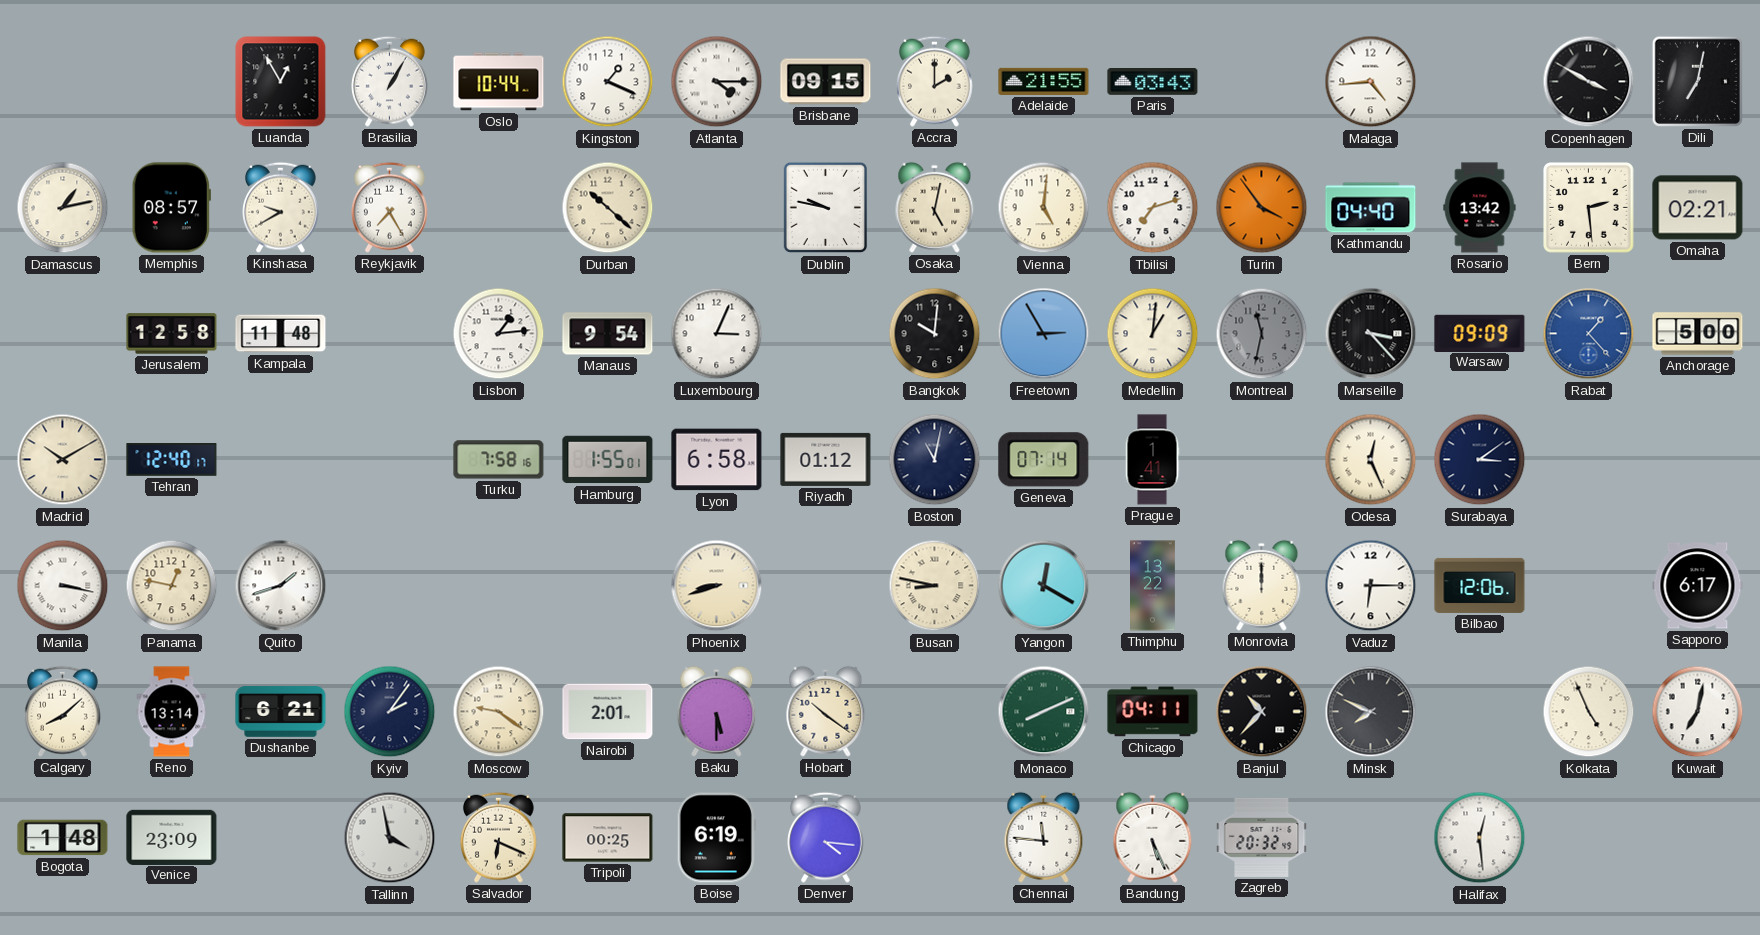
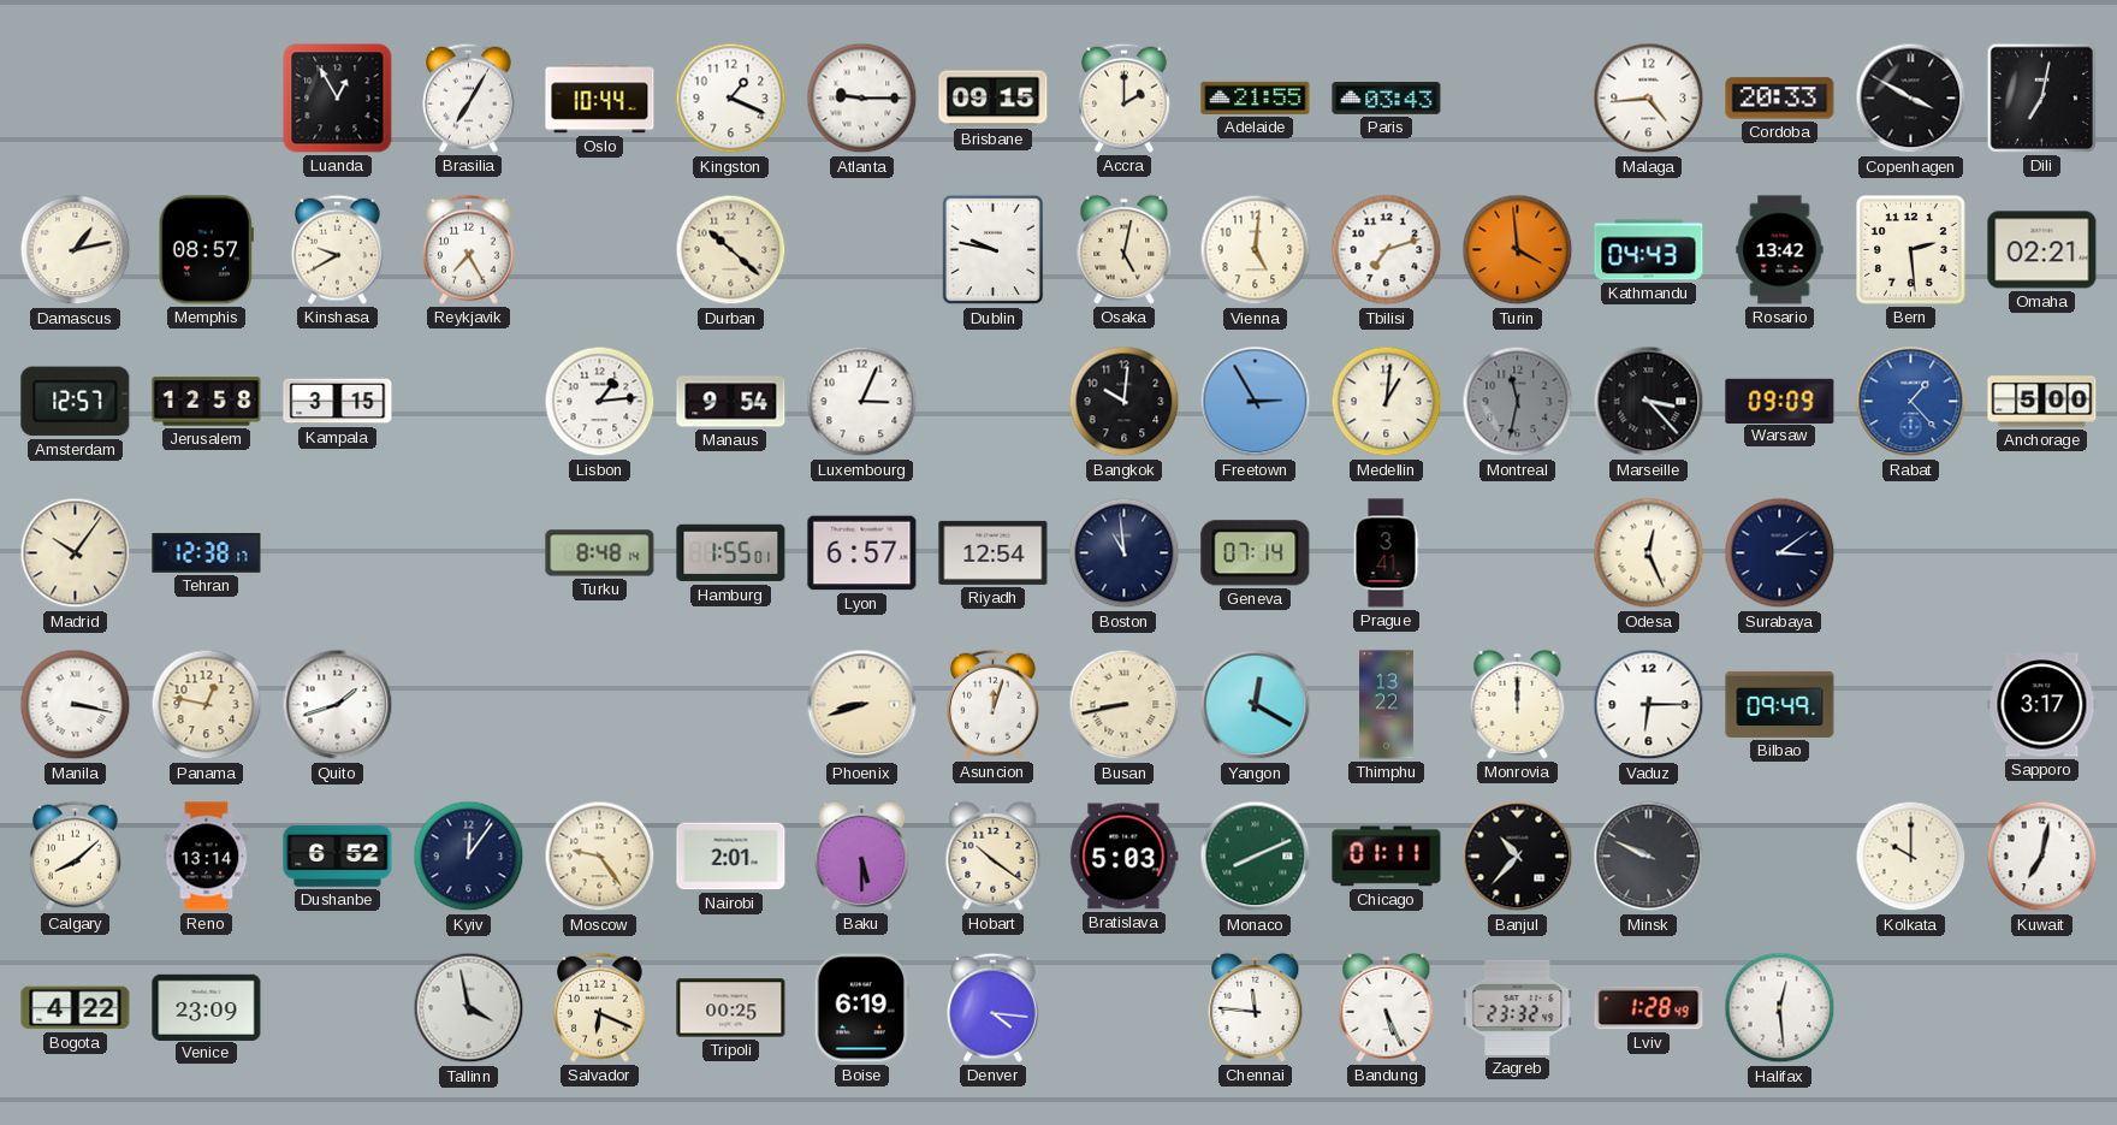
Brasilia: 1:05 -> 7:05
Atlanta: 4:15 -> 9:15
Cordoba: none -> 20:33
Turin: 3:54 -> 3:59
Kathmandu: 04:40 -> 04:43
Amsterdam: none -> 12:57
Kampala: 11:48 -> 3:15
Madrid: 10:10 -> 10:06
Tehran: 12:40 -> 12:38
Turku: 7:58 -> 8:48
Lyon: 6:58 -> 6:57
Riyadh: 01:12 -> 12:54
Boston: 11:02 -> 10:59
Prague: 1:41 -> 3:41
Asuncion: none -> 12:03
Busan: 8:47 -> 8:43
Bilbao: 12:06 -> 09:49
Sapporo: 6:17 -> 3:17
Dushanbe: 6:21 -> 6:52
Kyiv: 2:06 -> 12:06
Moscow: 9:21 -> 9:24
Bratislava: none -> 5:03
Chicago: 04:11 -> 01:11
Minsk: 7:49 -> 9:49
Kolkata: 4:56 -> 10:00
Bogota: 1:48 -> 4:22
Zagreb: 20:32 -> 23:32
Lviv: none -> 1:28
